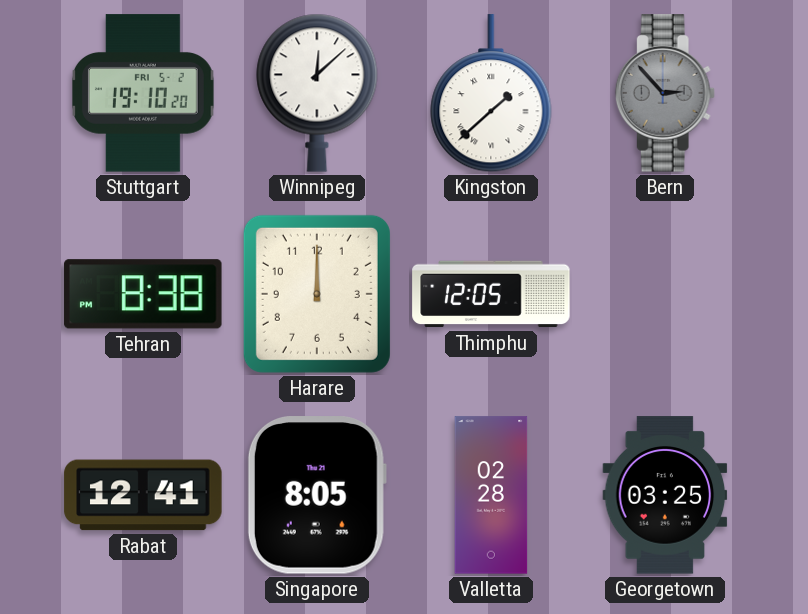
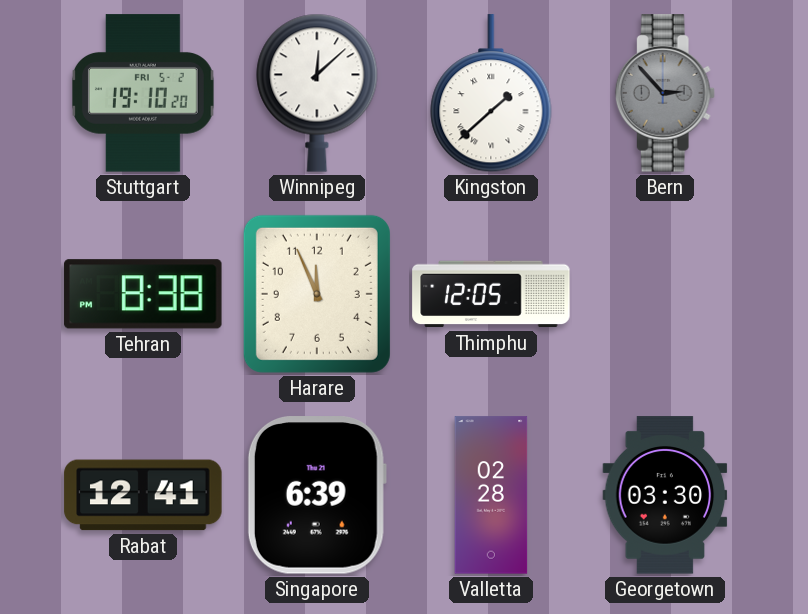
Harare: 12:00 -> 11:56
Singapore: 8:05 -> 6:39
Georgetown: 03:25 -> 03:30
